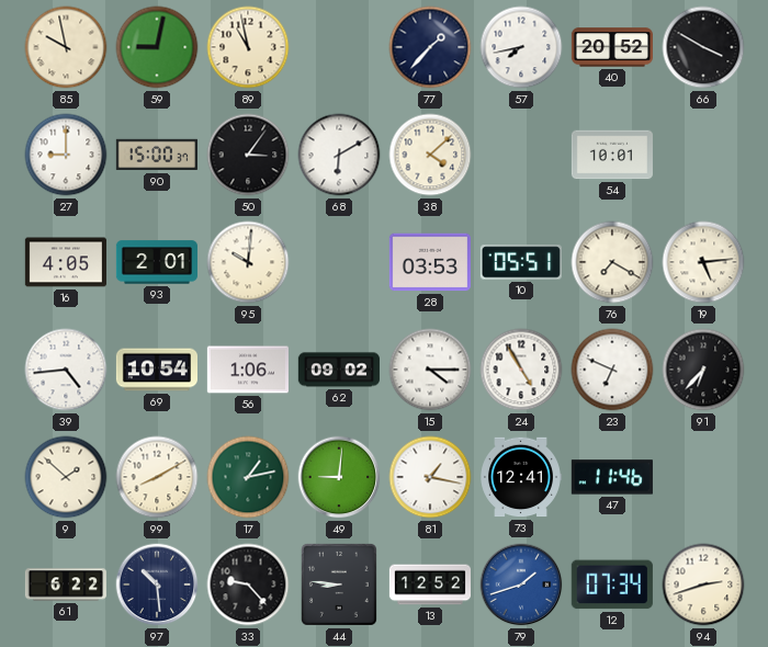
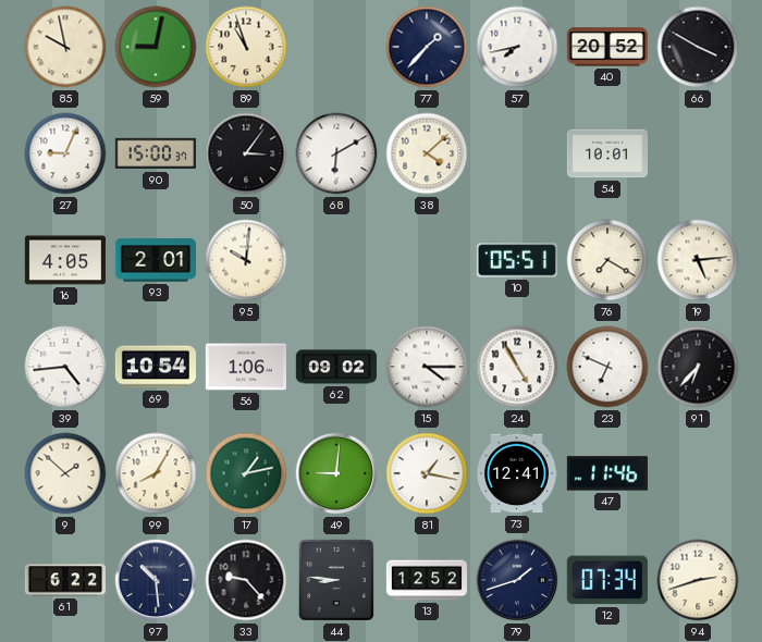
89: 10:58 -> 10:57
27: 9:00 -> 9:04
28: 03:53 -> none
99: 8:10 -> 8:05
79 dial: blue -> navy
